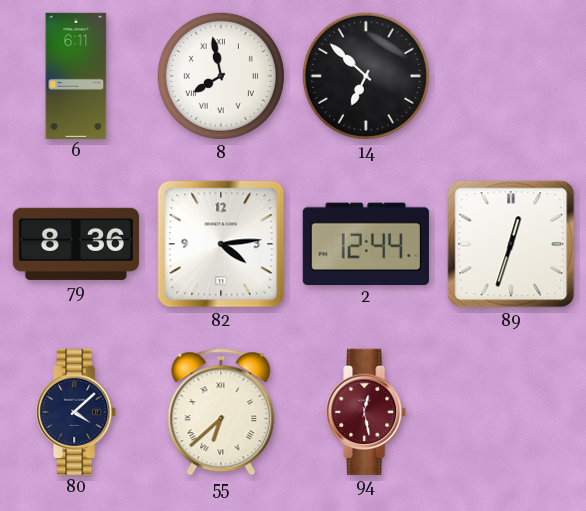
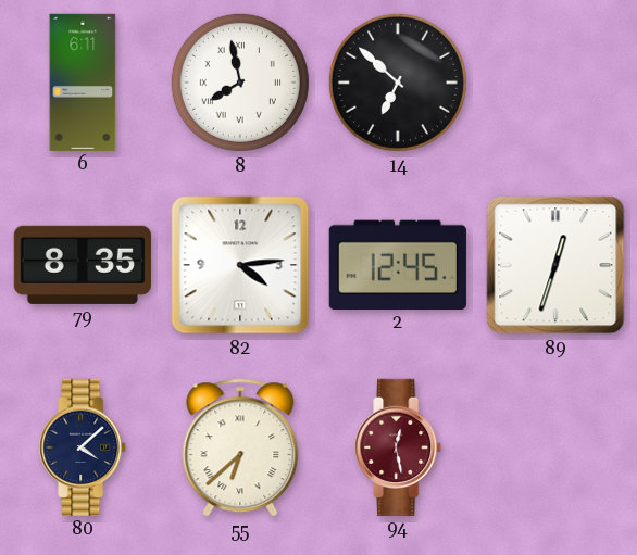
79: 8:36 -> 8:35
2: 12:44 -> 12:45
